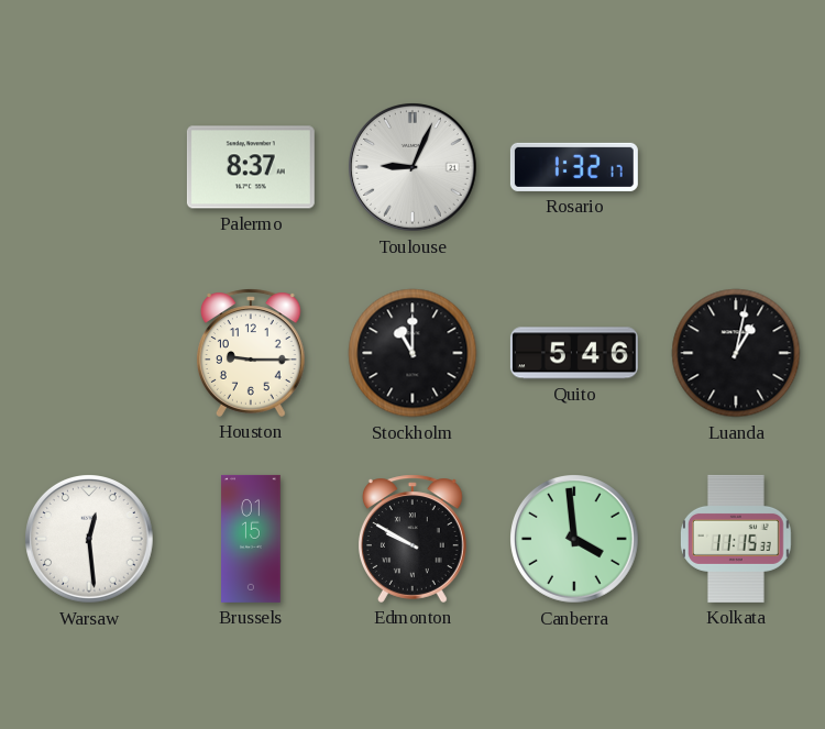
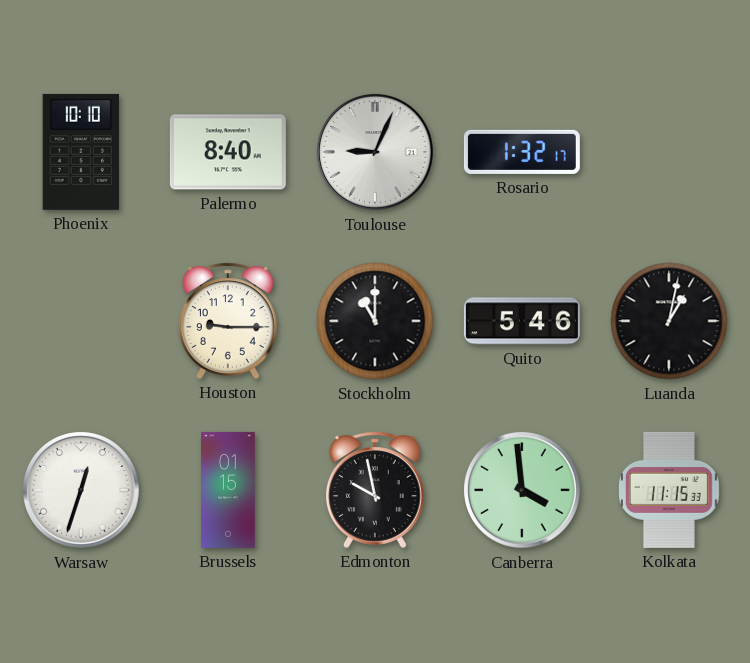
Phoenix: none -> 10:10
Palermo: 8:37 -> 8:40
Warsaw: 12:29 -> 12:33
Edmonton: 9:50 -> 9:58
